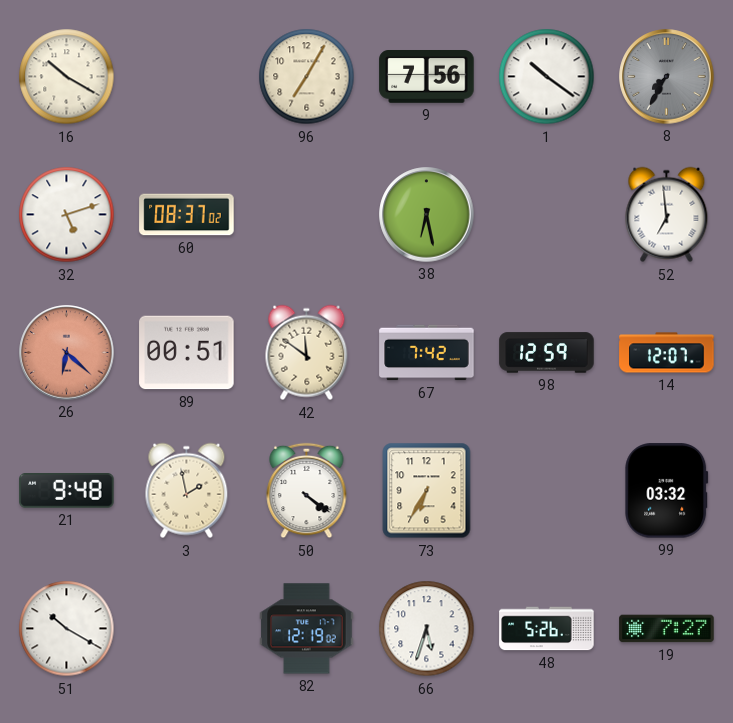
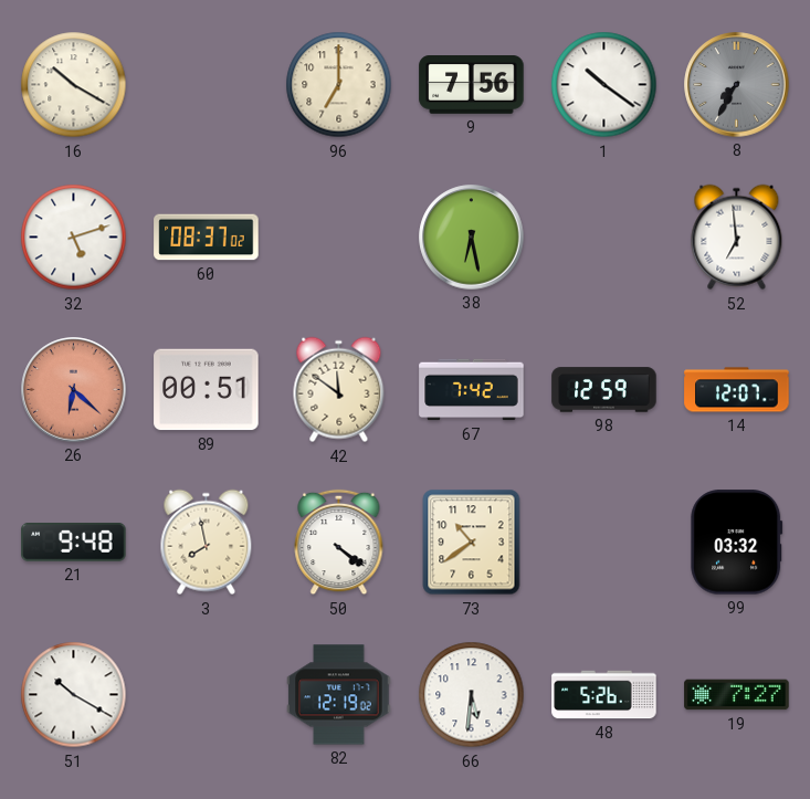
96: 7:05 -> 7:00
3: 1:58 -> 7:58
73: 6:35 -> 10:39
66: 5:33 -> 5:31
